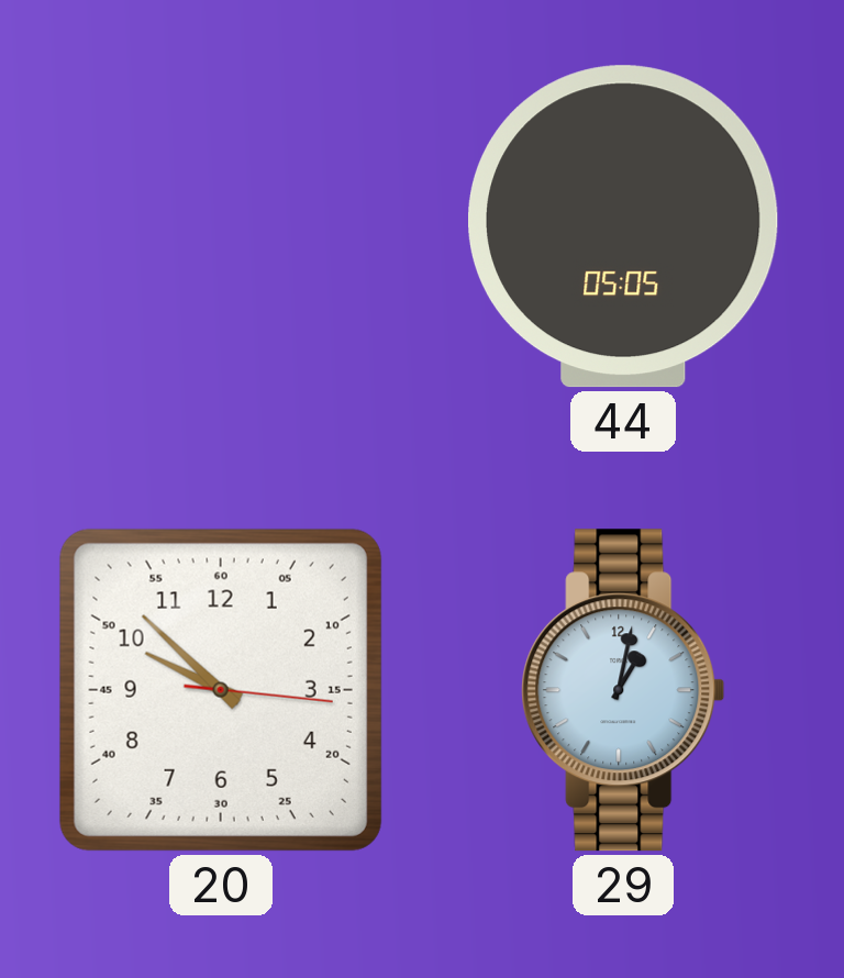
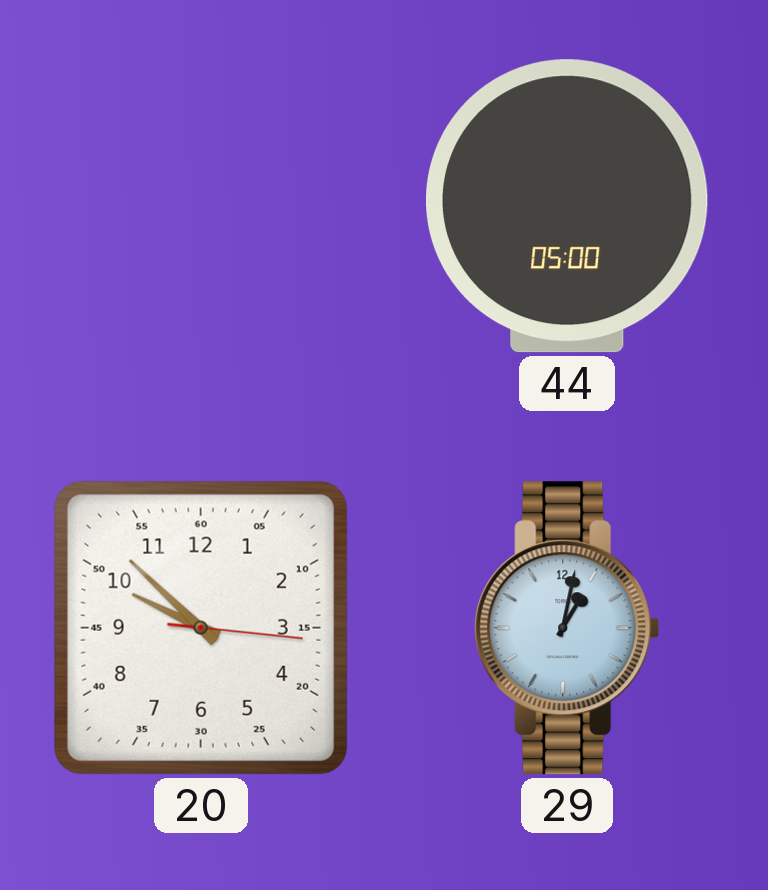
44: 05:05 -> 05:00
